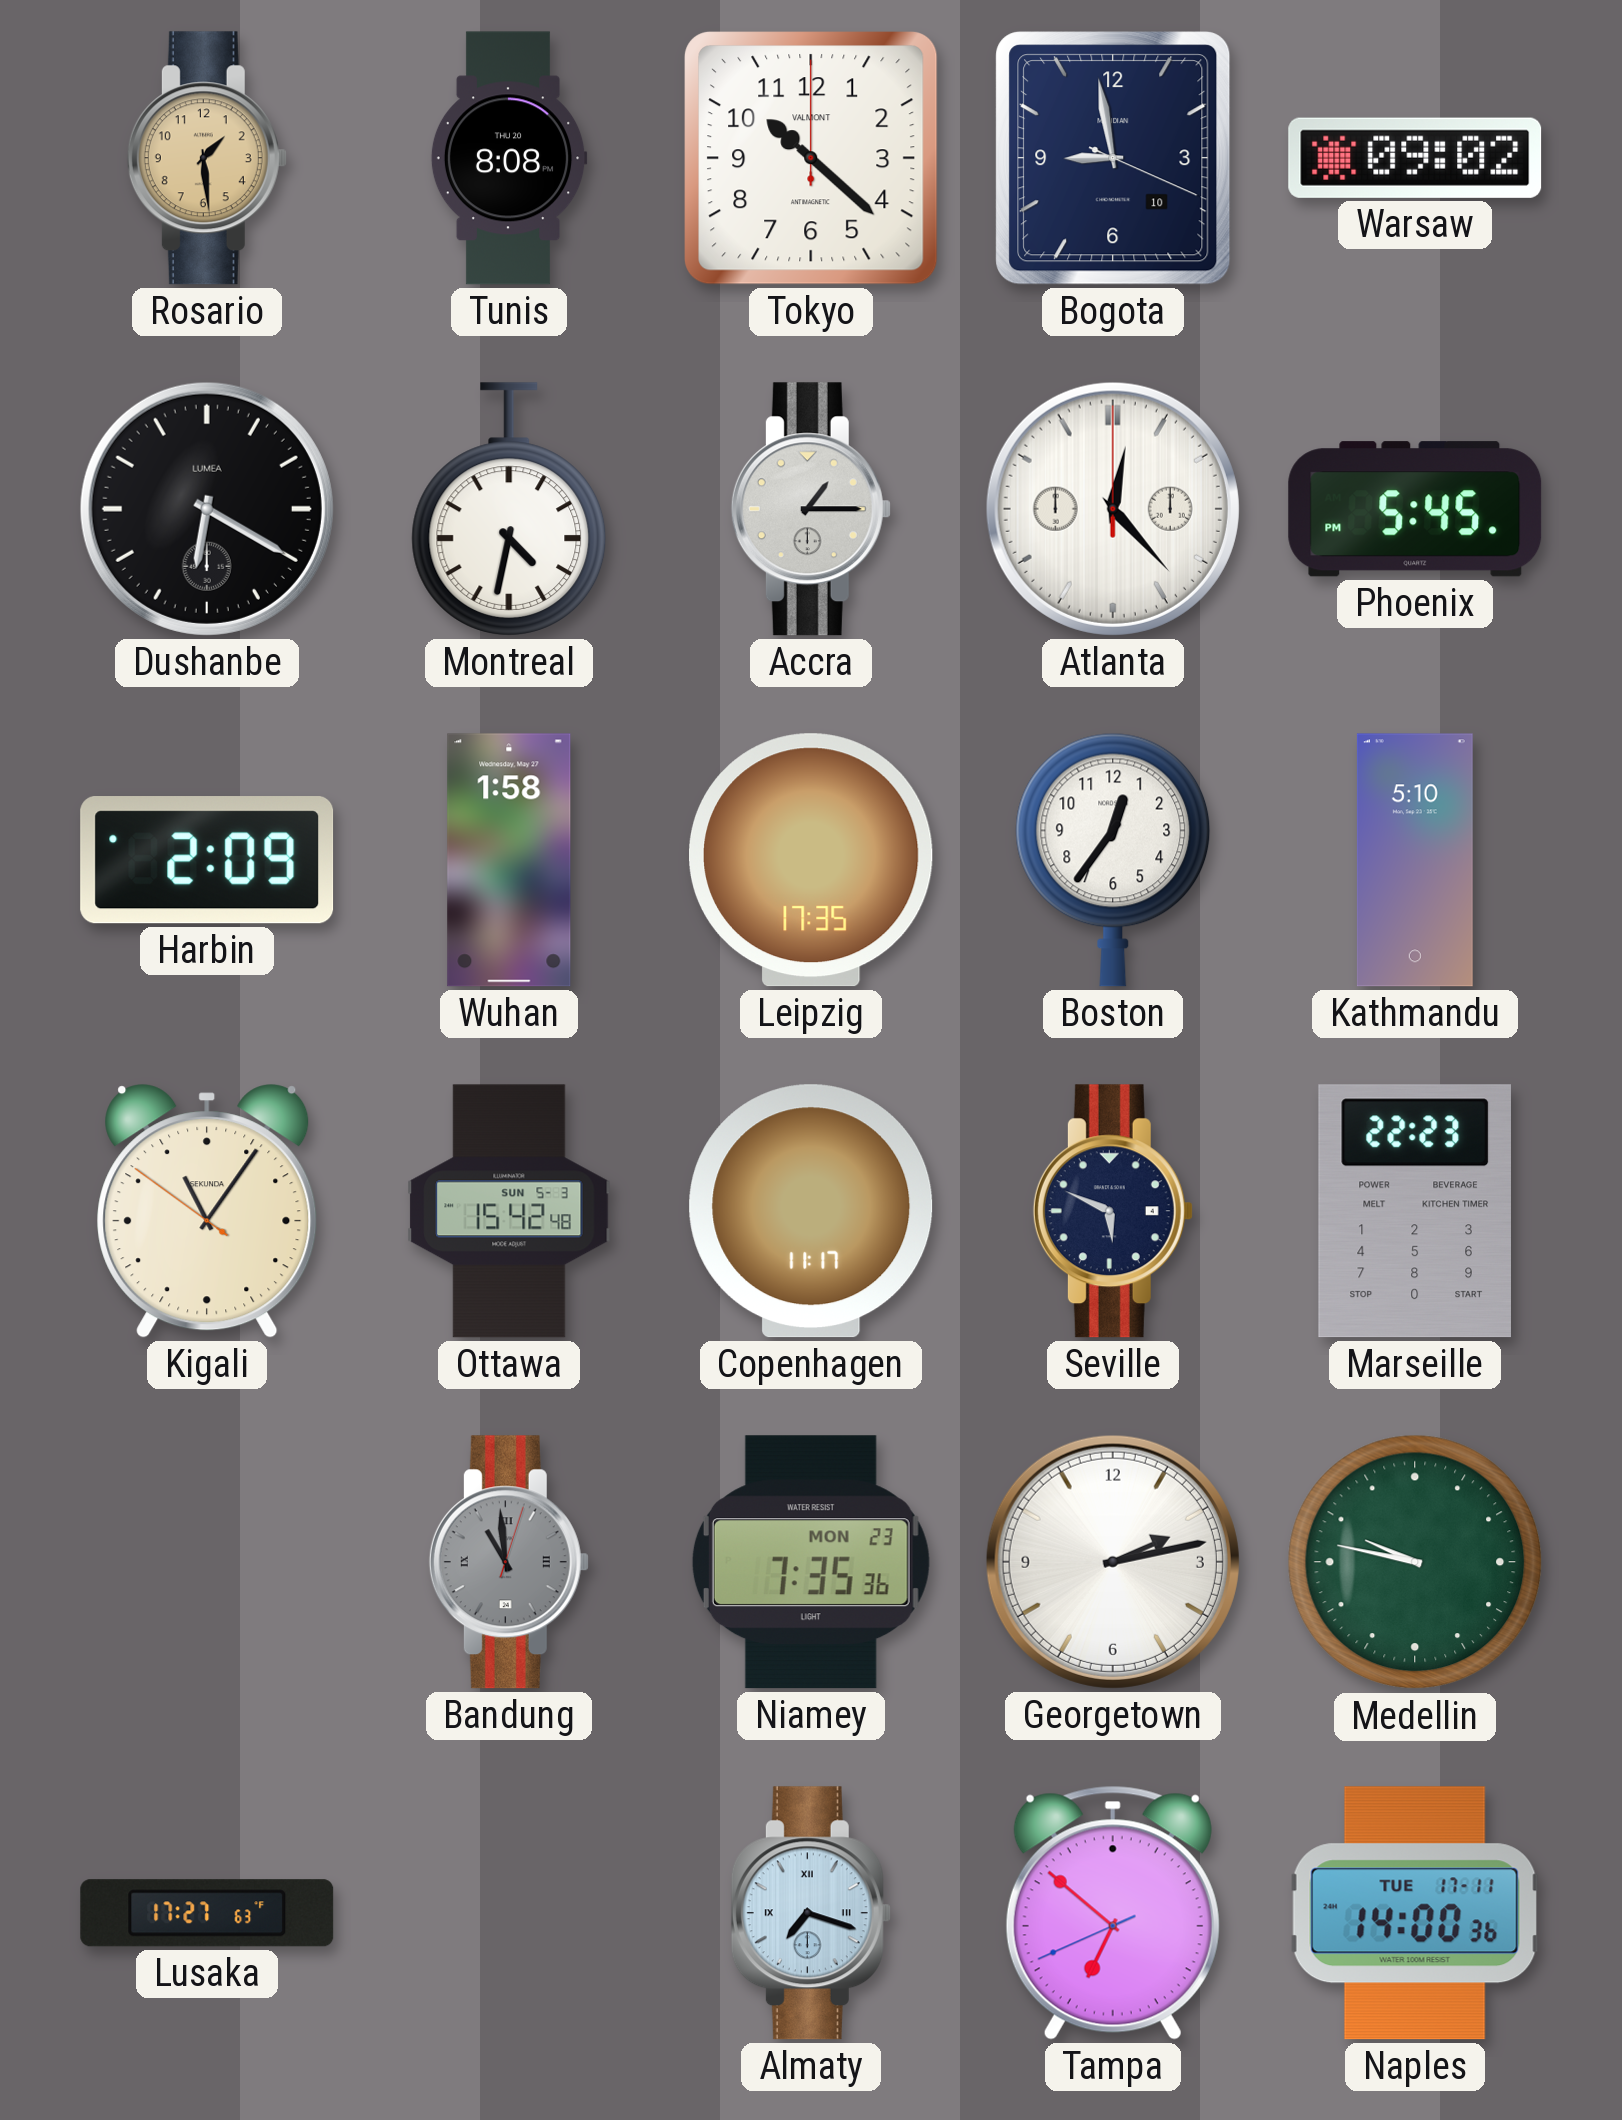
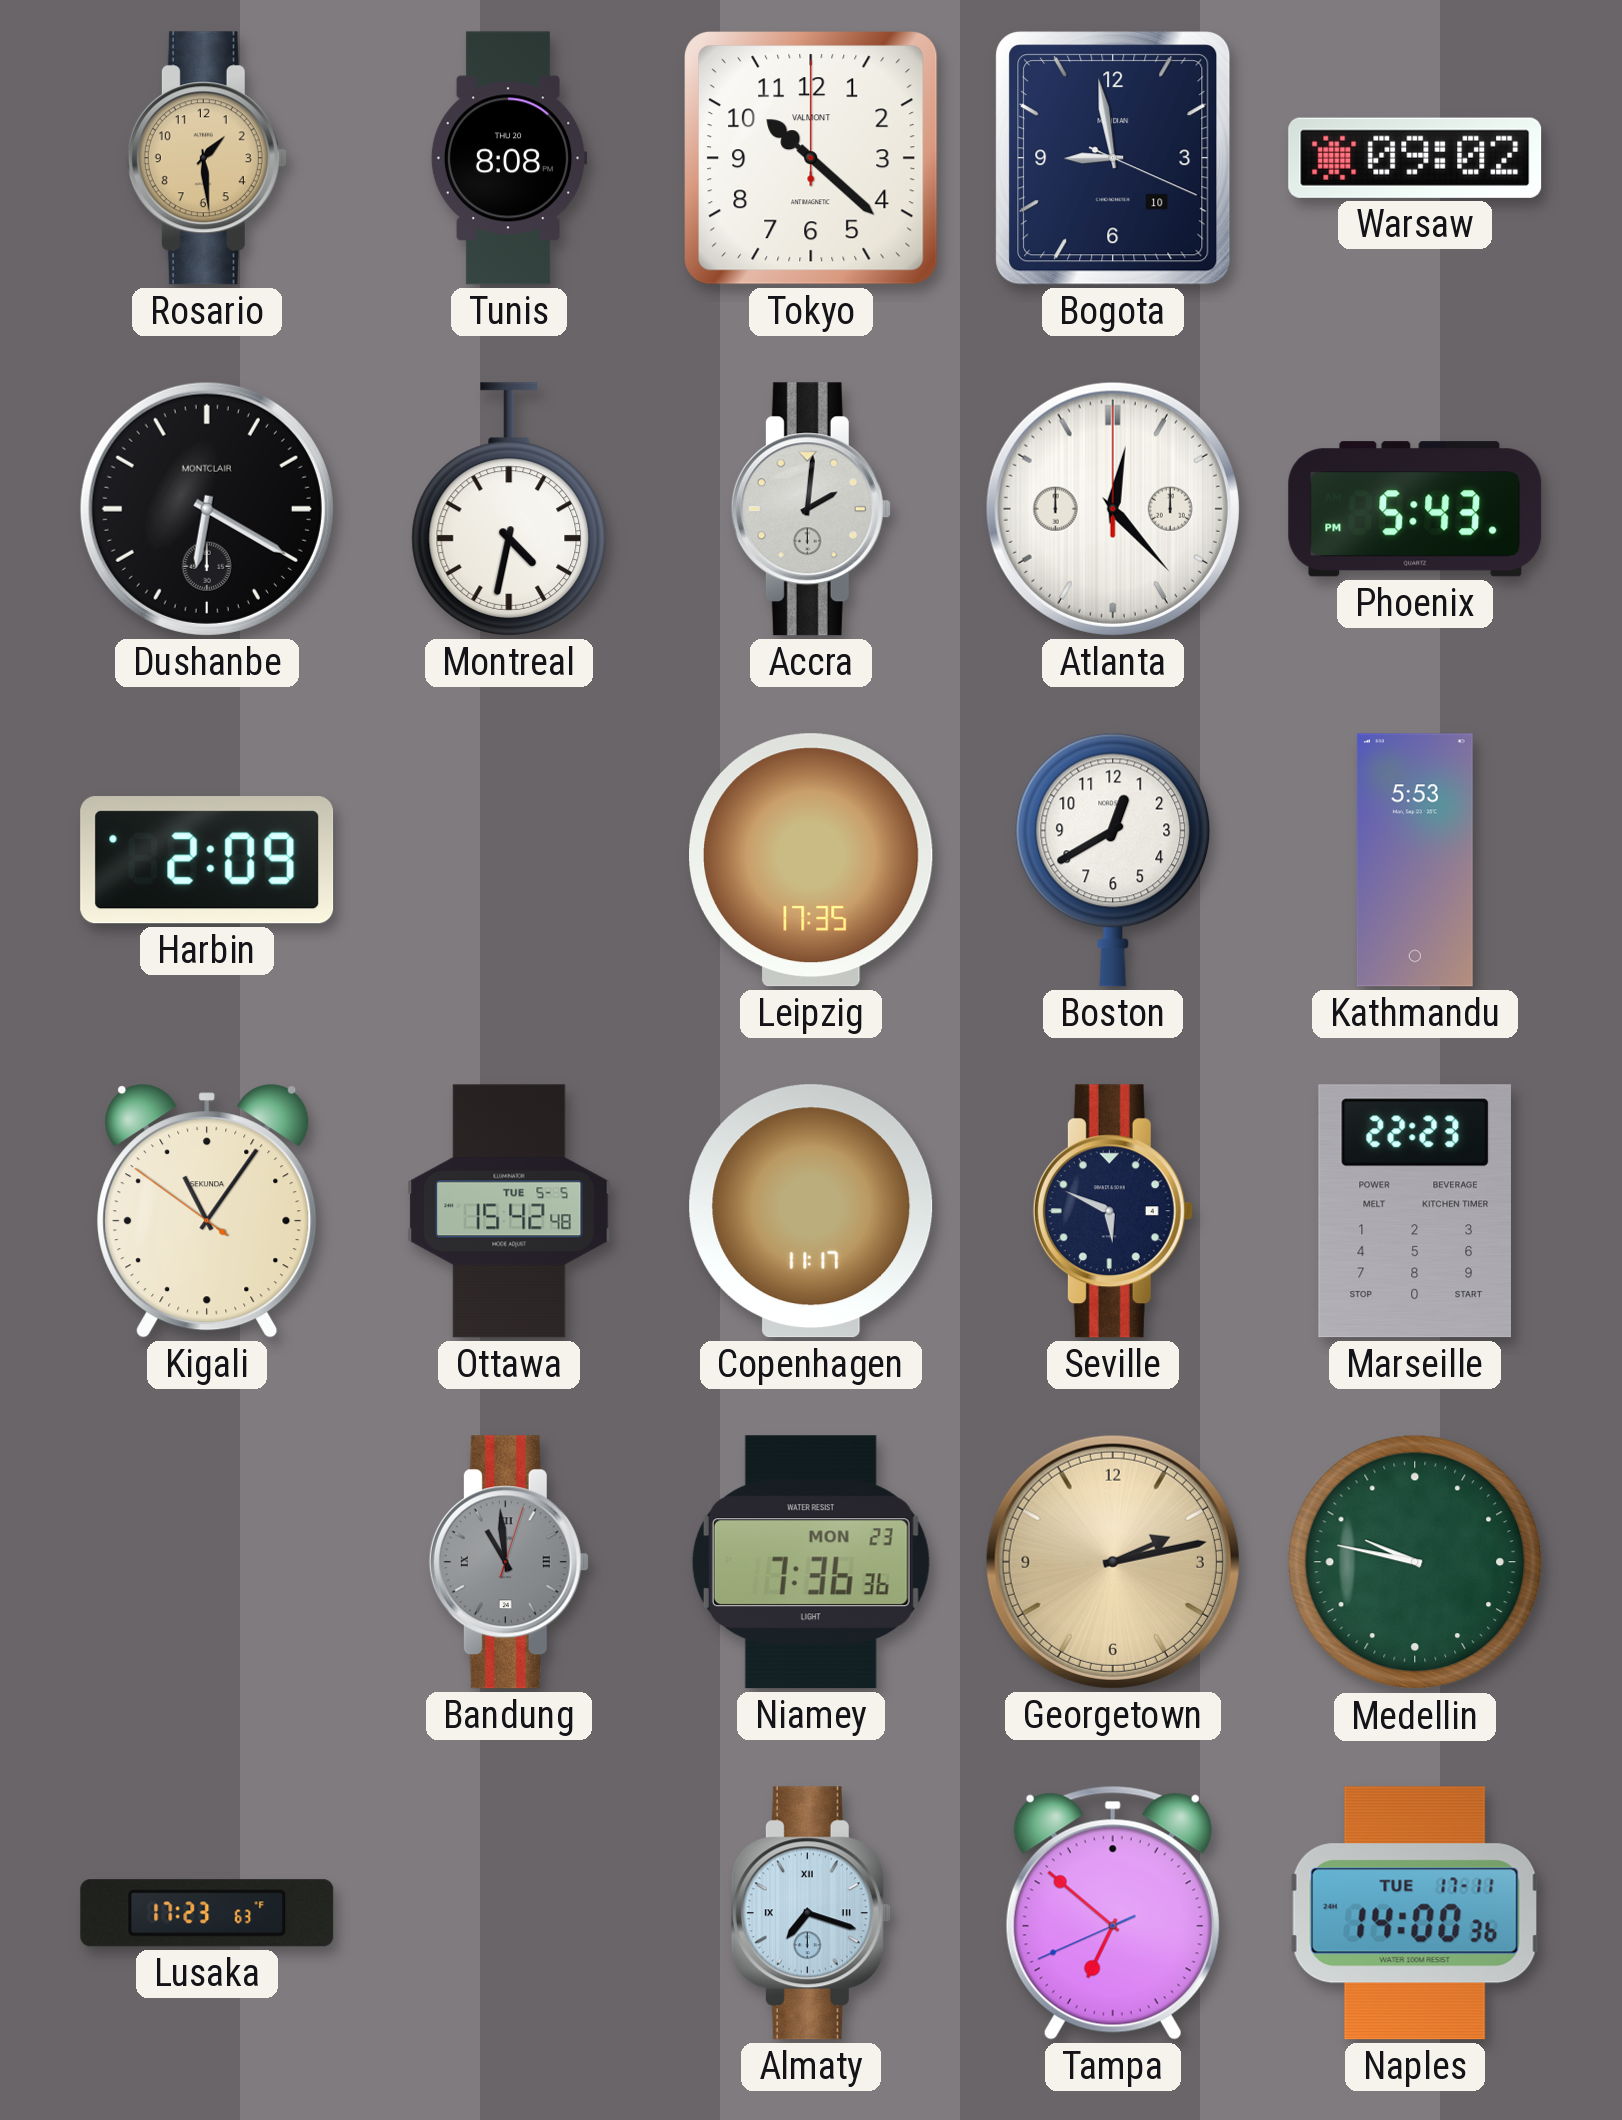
Dushanbe brand: LUMEA -> MONTCLAIR
Accra: 1:15 -> 2:01
Phoenix: 5:45 -> 5:43
Wuhan: 1:58 -> none
Boston: 12:36 -> 12:40
Kathmandu: 5:10 -> 5:53
Ottawa date: SUN 5-3 -> TUE 5-5
Niamey: 7:35 -> 7:36
Georgetown dial: white -> champagne
Lusaka: 17:27 -> 17:23
